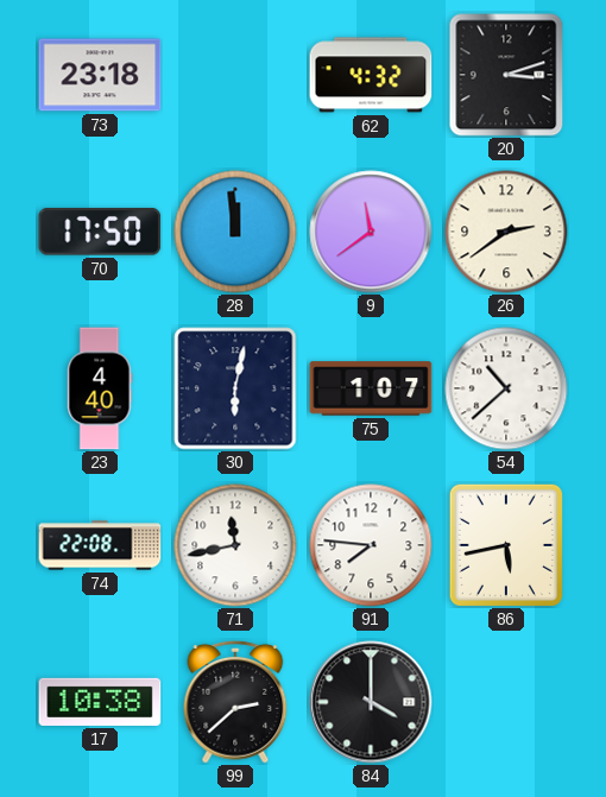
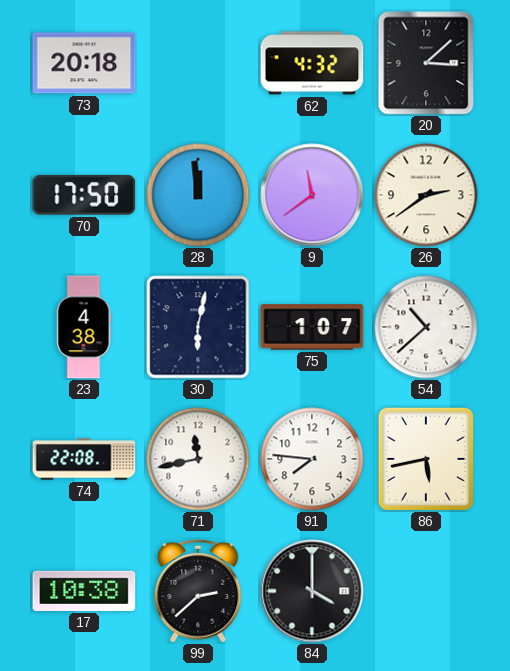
73: 23:18 -> 20:18
20: 3:12 -> 3:08
23: 4:40 -> 4:38
